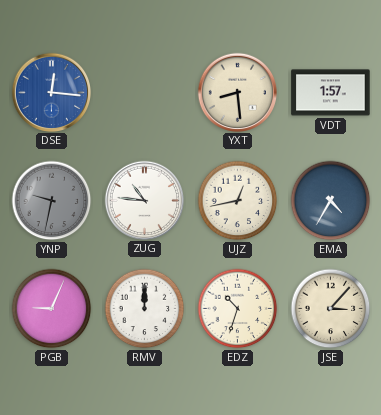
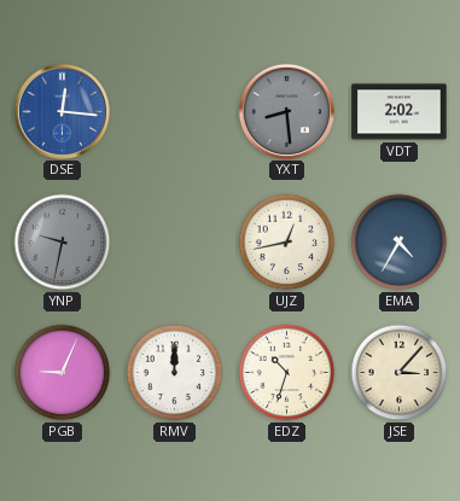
YXT dial: cream -> grey
VDT: 1:57 -> 2:02
ZUG: 10:46 -> none
